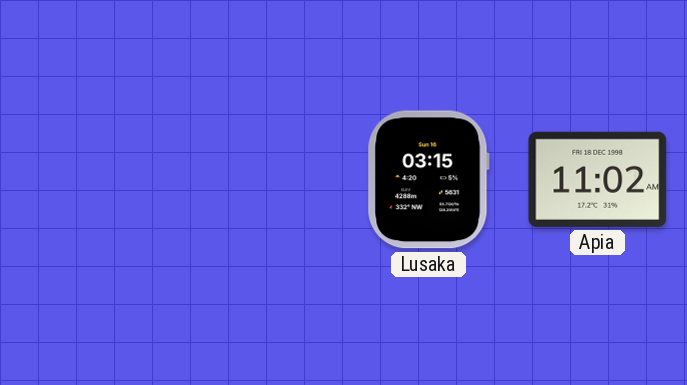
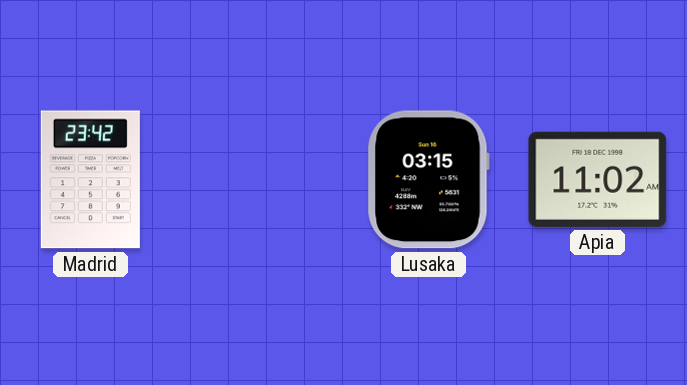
Madrid: none -> 23:42
